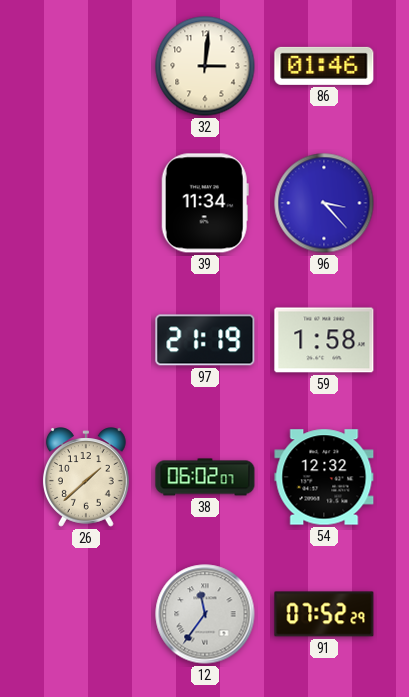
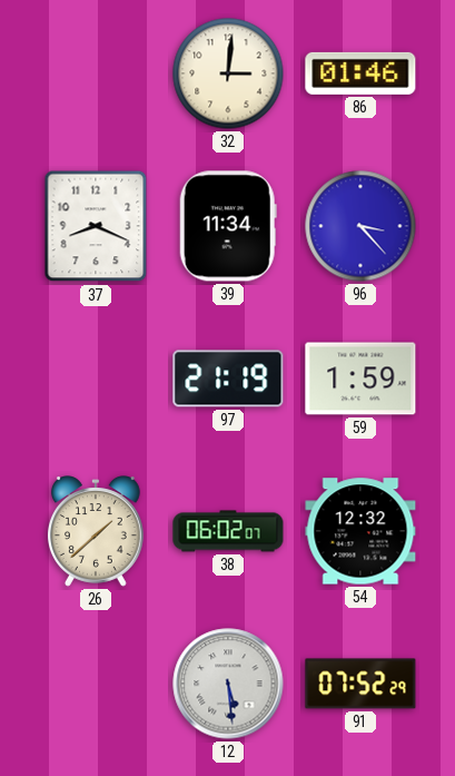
37: none -> 8:19
59: 1:58 -> 1:59
12: 11:36 -> 5:29
